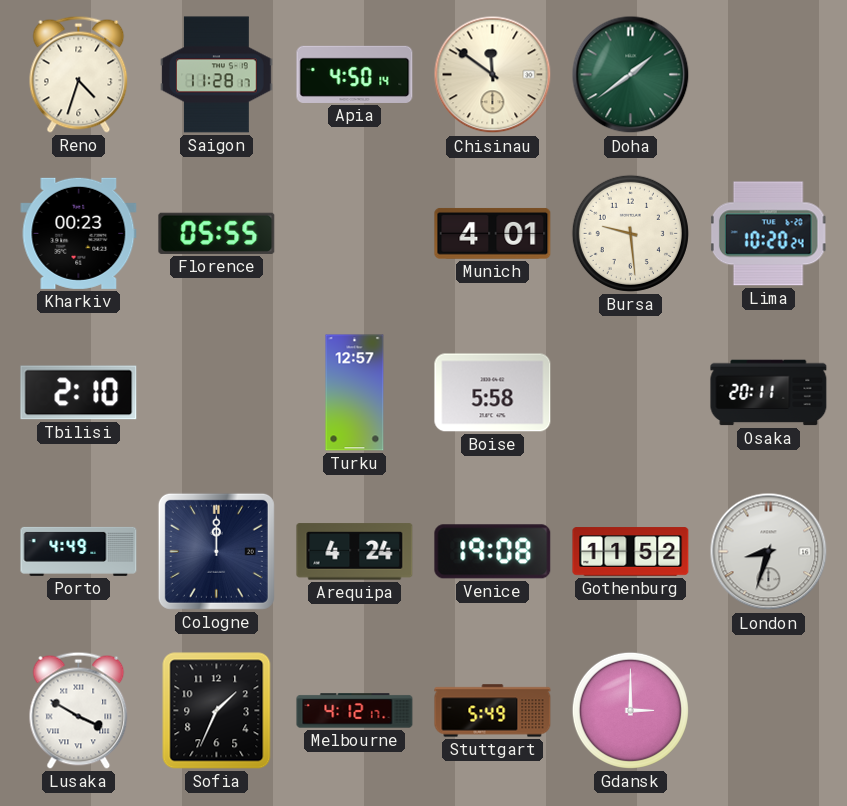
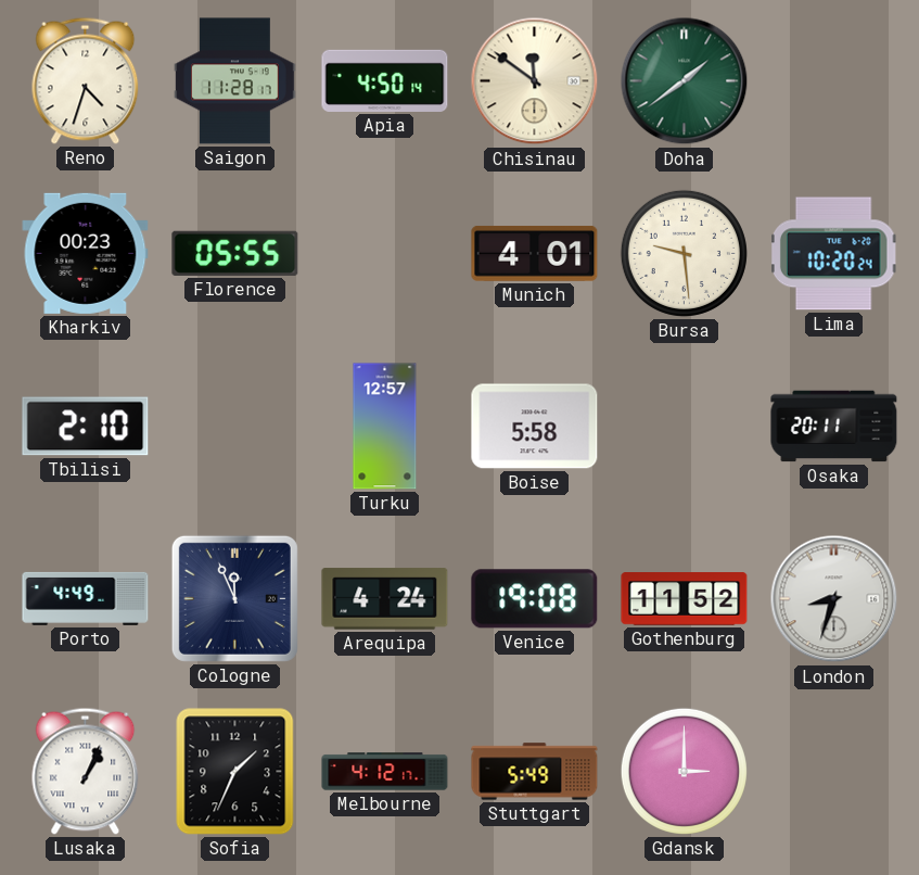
Cologne: 12:00 -> 11:56
Lusaka: 3:50 -> 1:04
